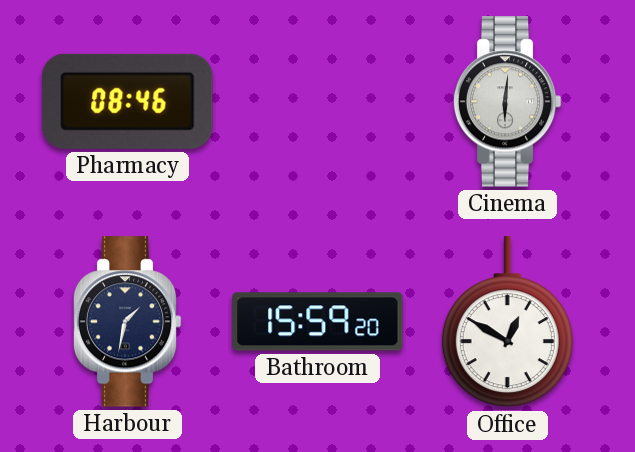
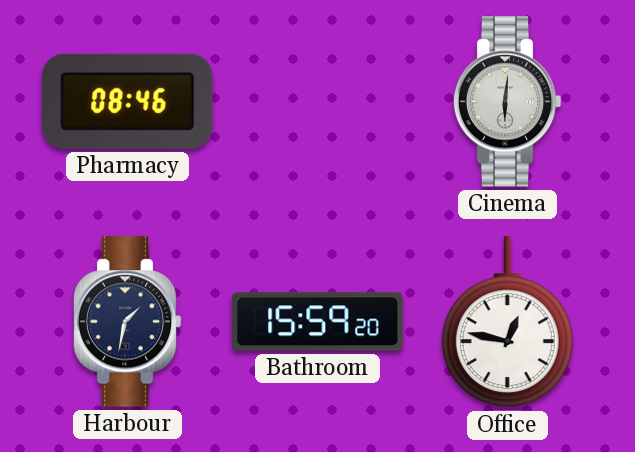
Office: 12:50 -> 12:47
